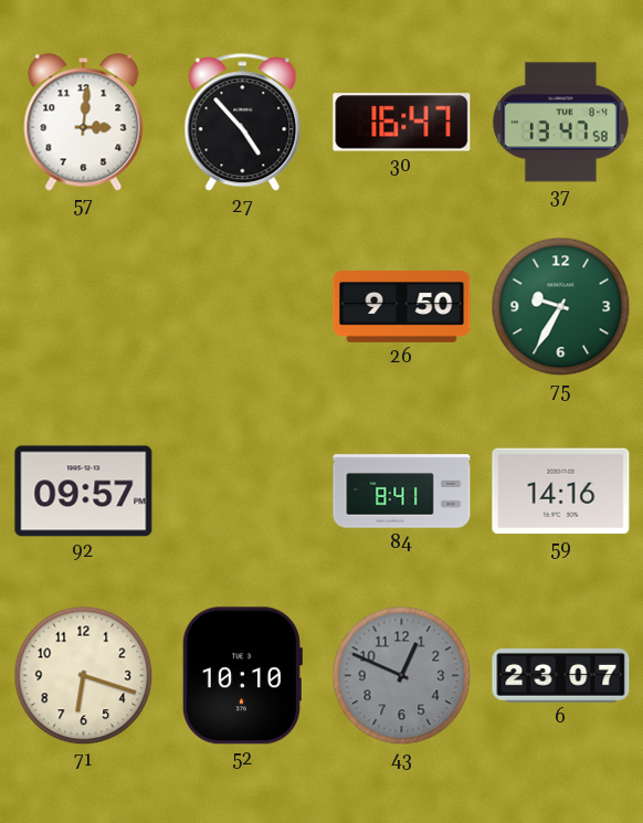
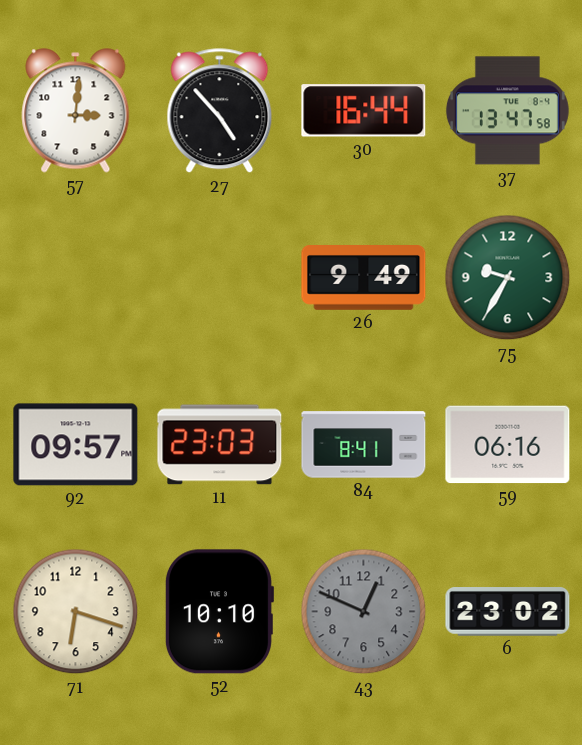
30: 16:47 -> 16:44
26: 9:50 -> 9:49
11: none -> 23:03
59: 14:16 -> 06:16
6: 23:07 -> 23:02
